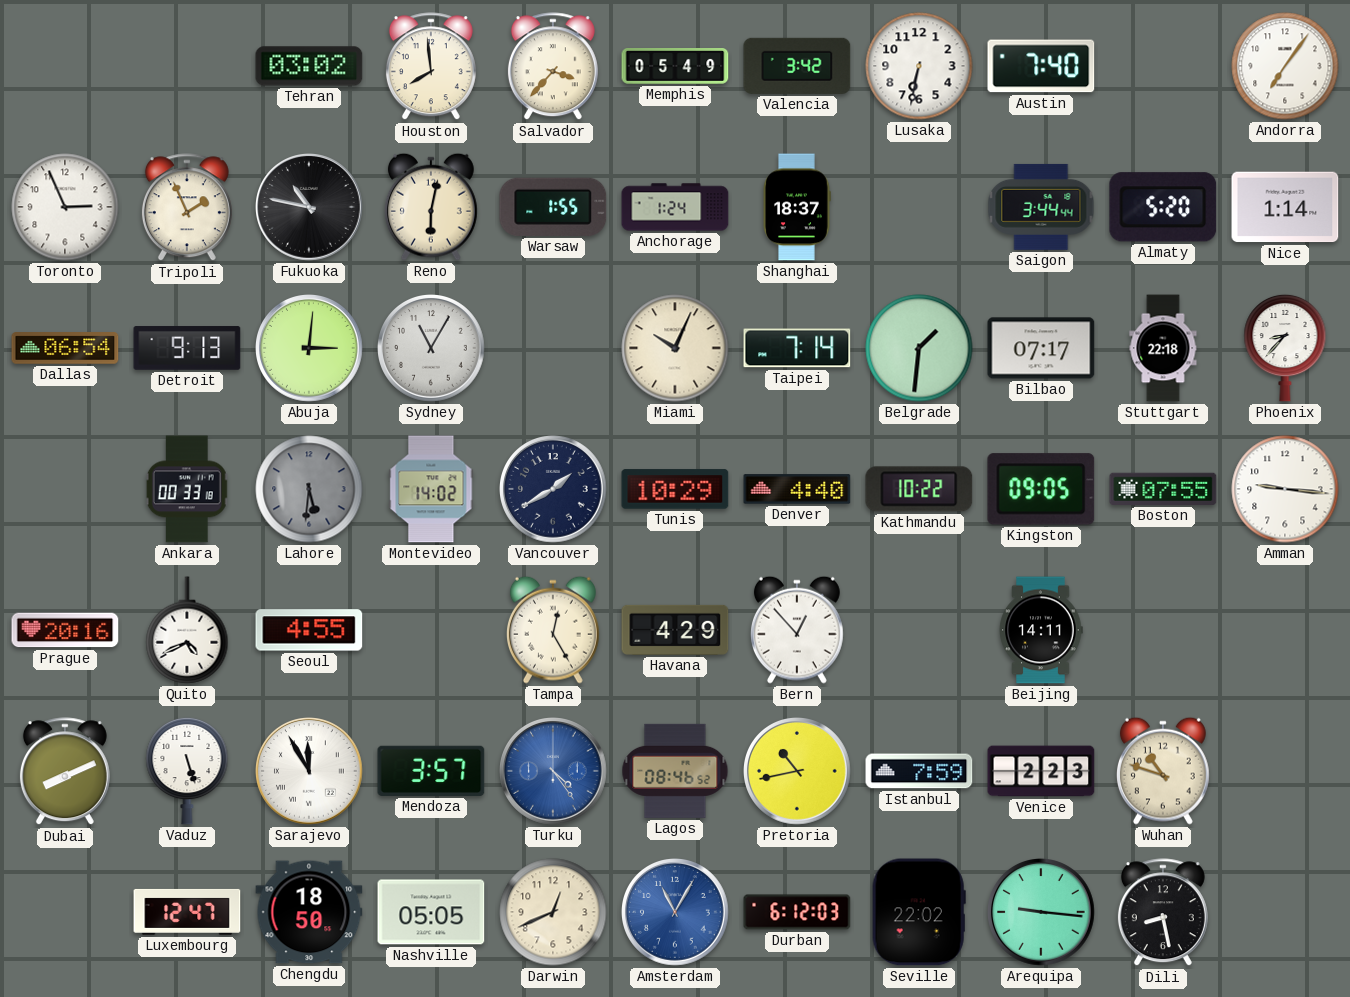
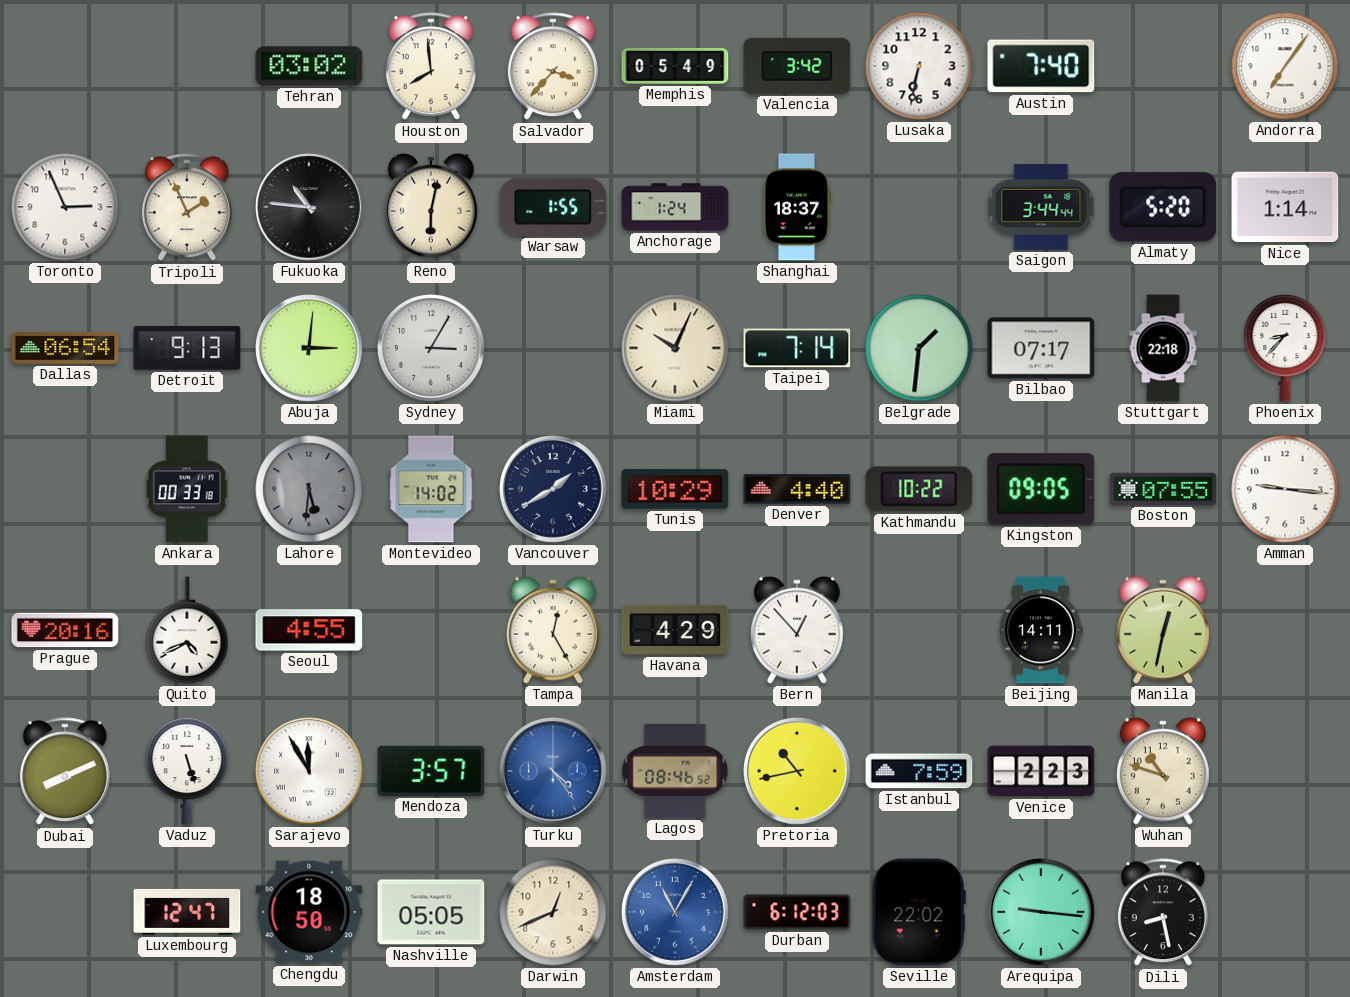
Fukuoka: 10:47 -> 10:46
Sydney: 11:05 -> 3:05
Manila: none -> 12:32
